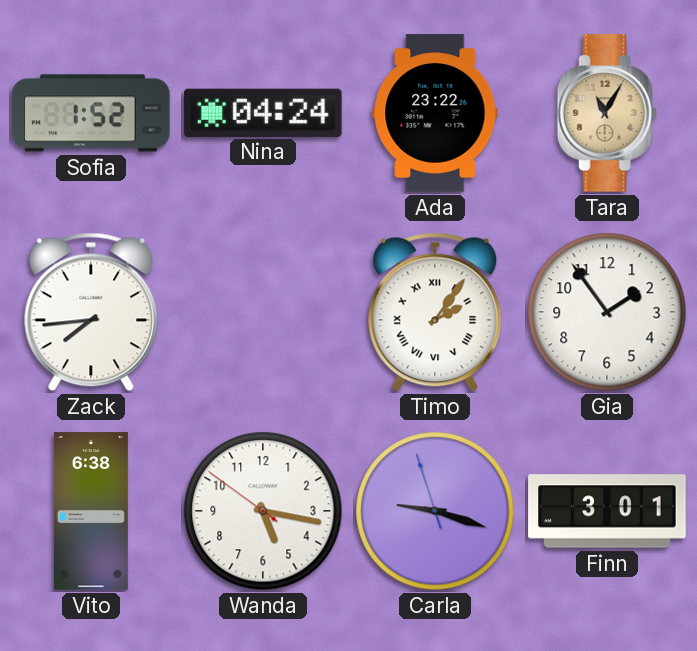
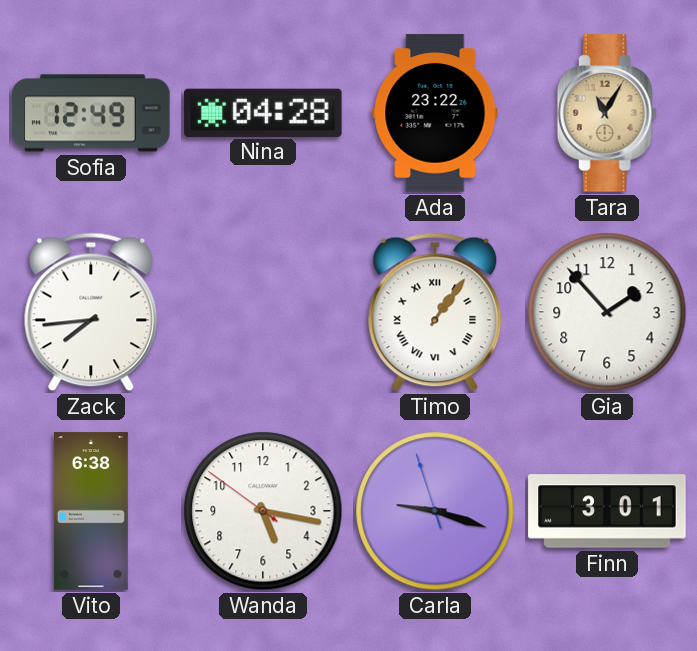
Sofia: 1:52 -> 12:49
Nina: 04:24 -> 04:28
Timo: 2:06 -> 1:06
Gia: 1:54 -> 1:53
